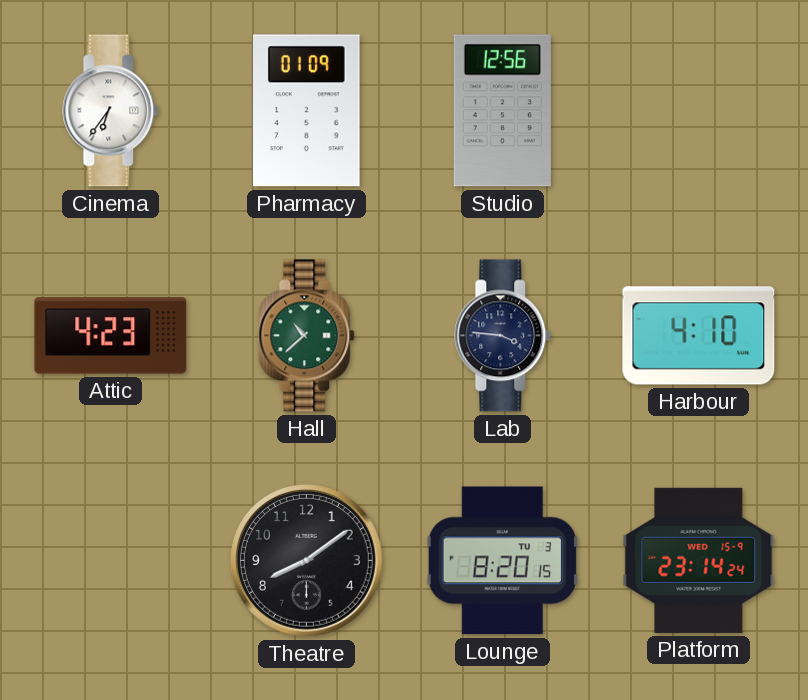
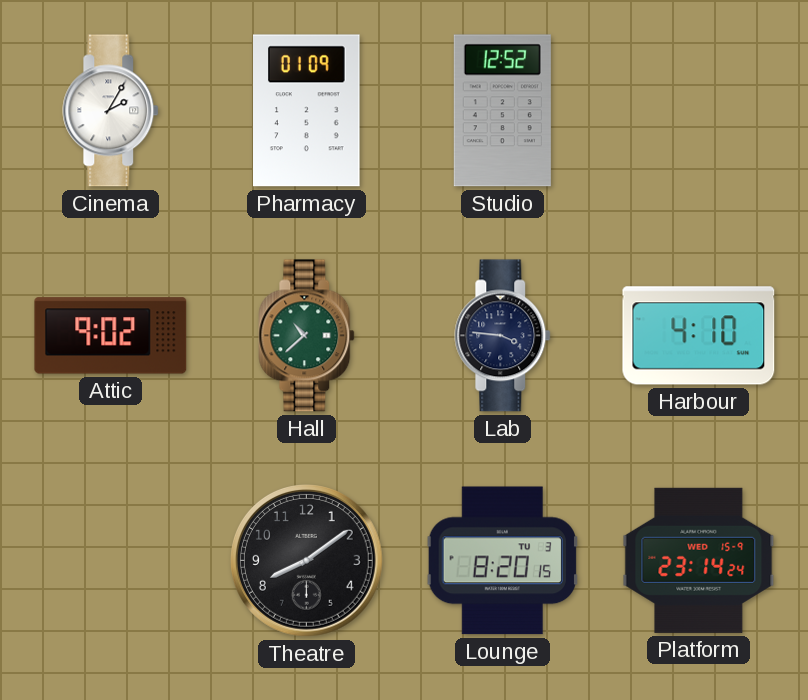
Cinema: 6:36 -> 2:05
Studio: 12:56 -> 12:52
Attic: 4:23 -> 9:02
